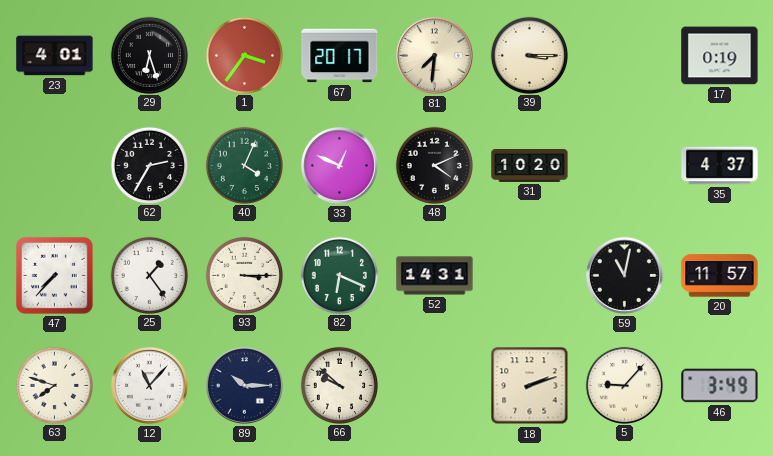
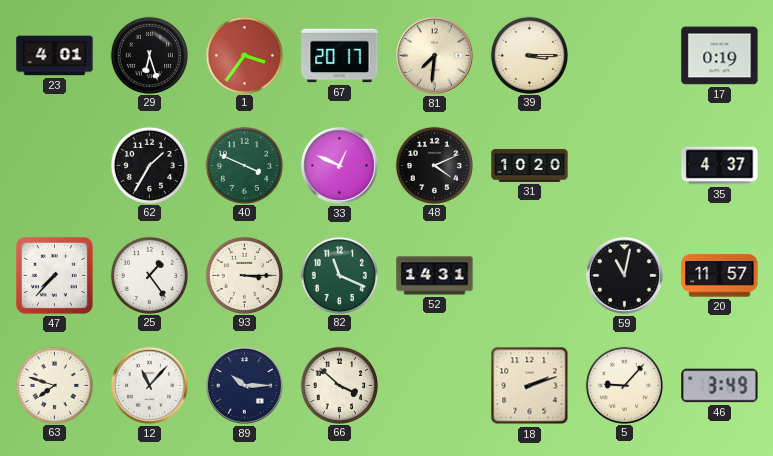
62: 2:35 -> 1:35
40: 4:04 -> 3:49
82: 6:19 -> 11:19
66: 9:52 -> 3:52
